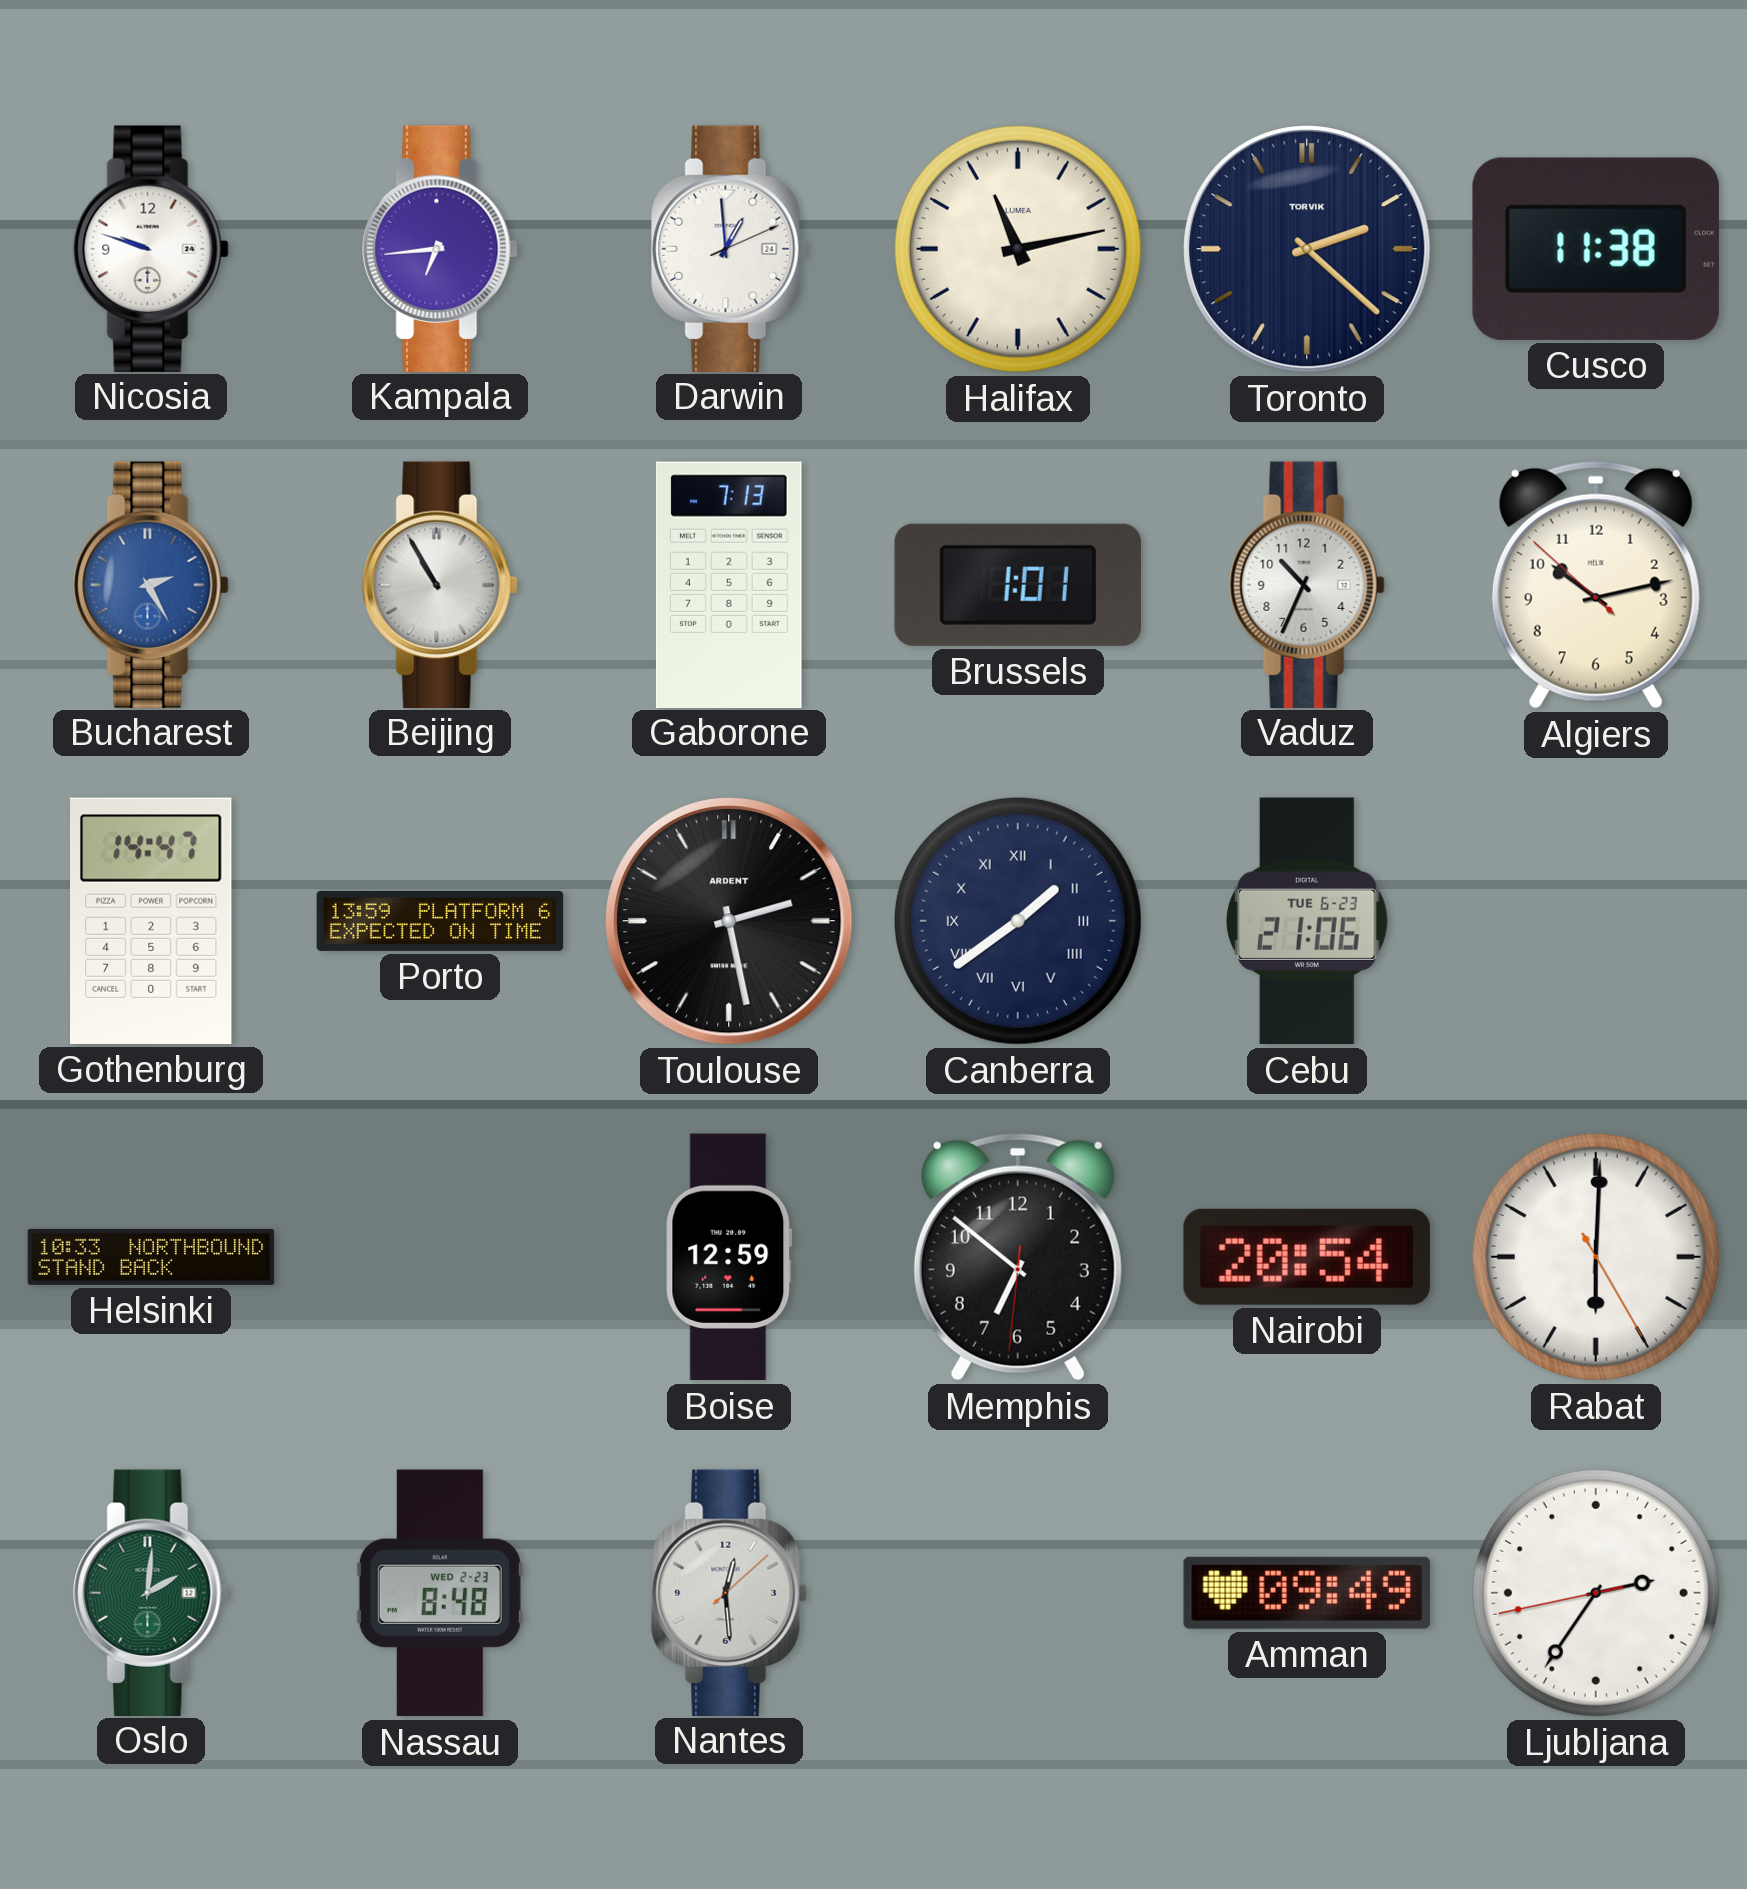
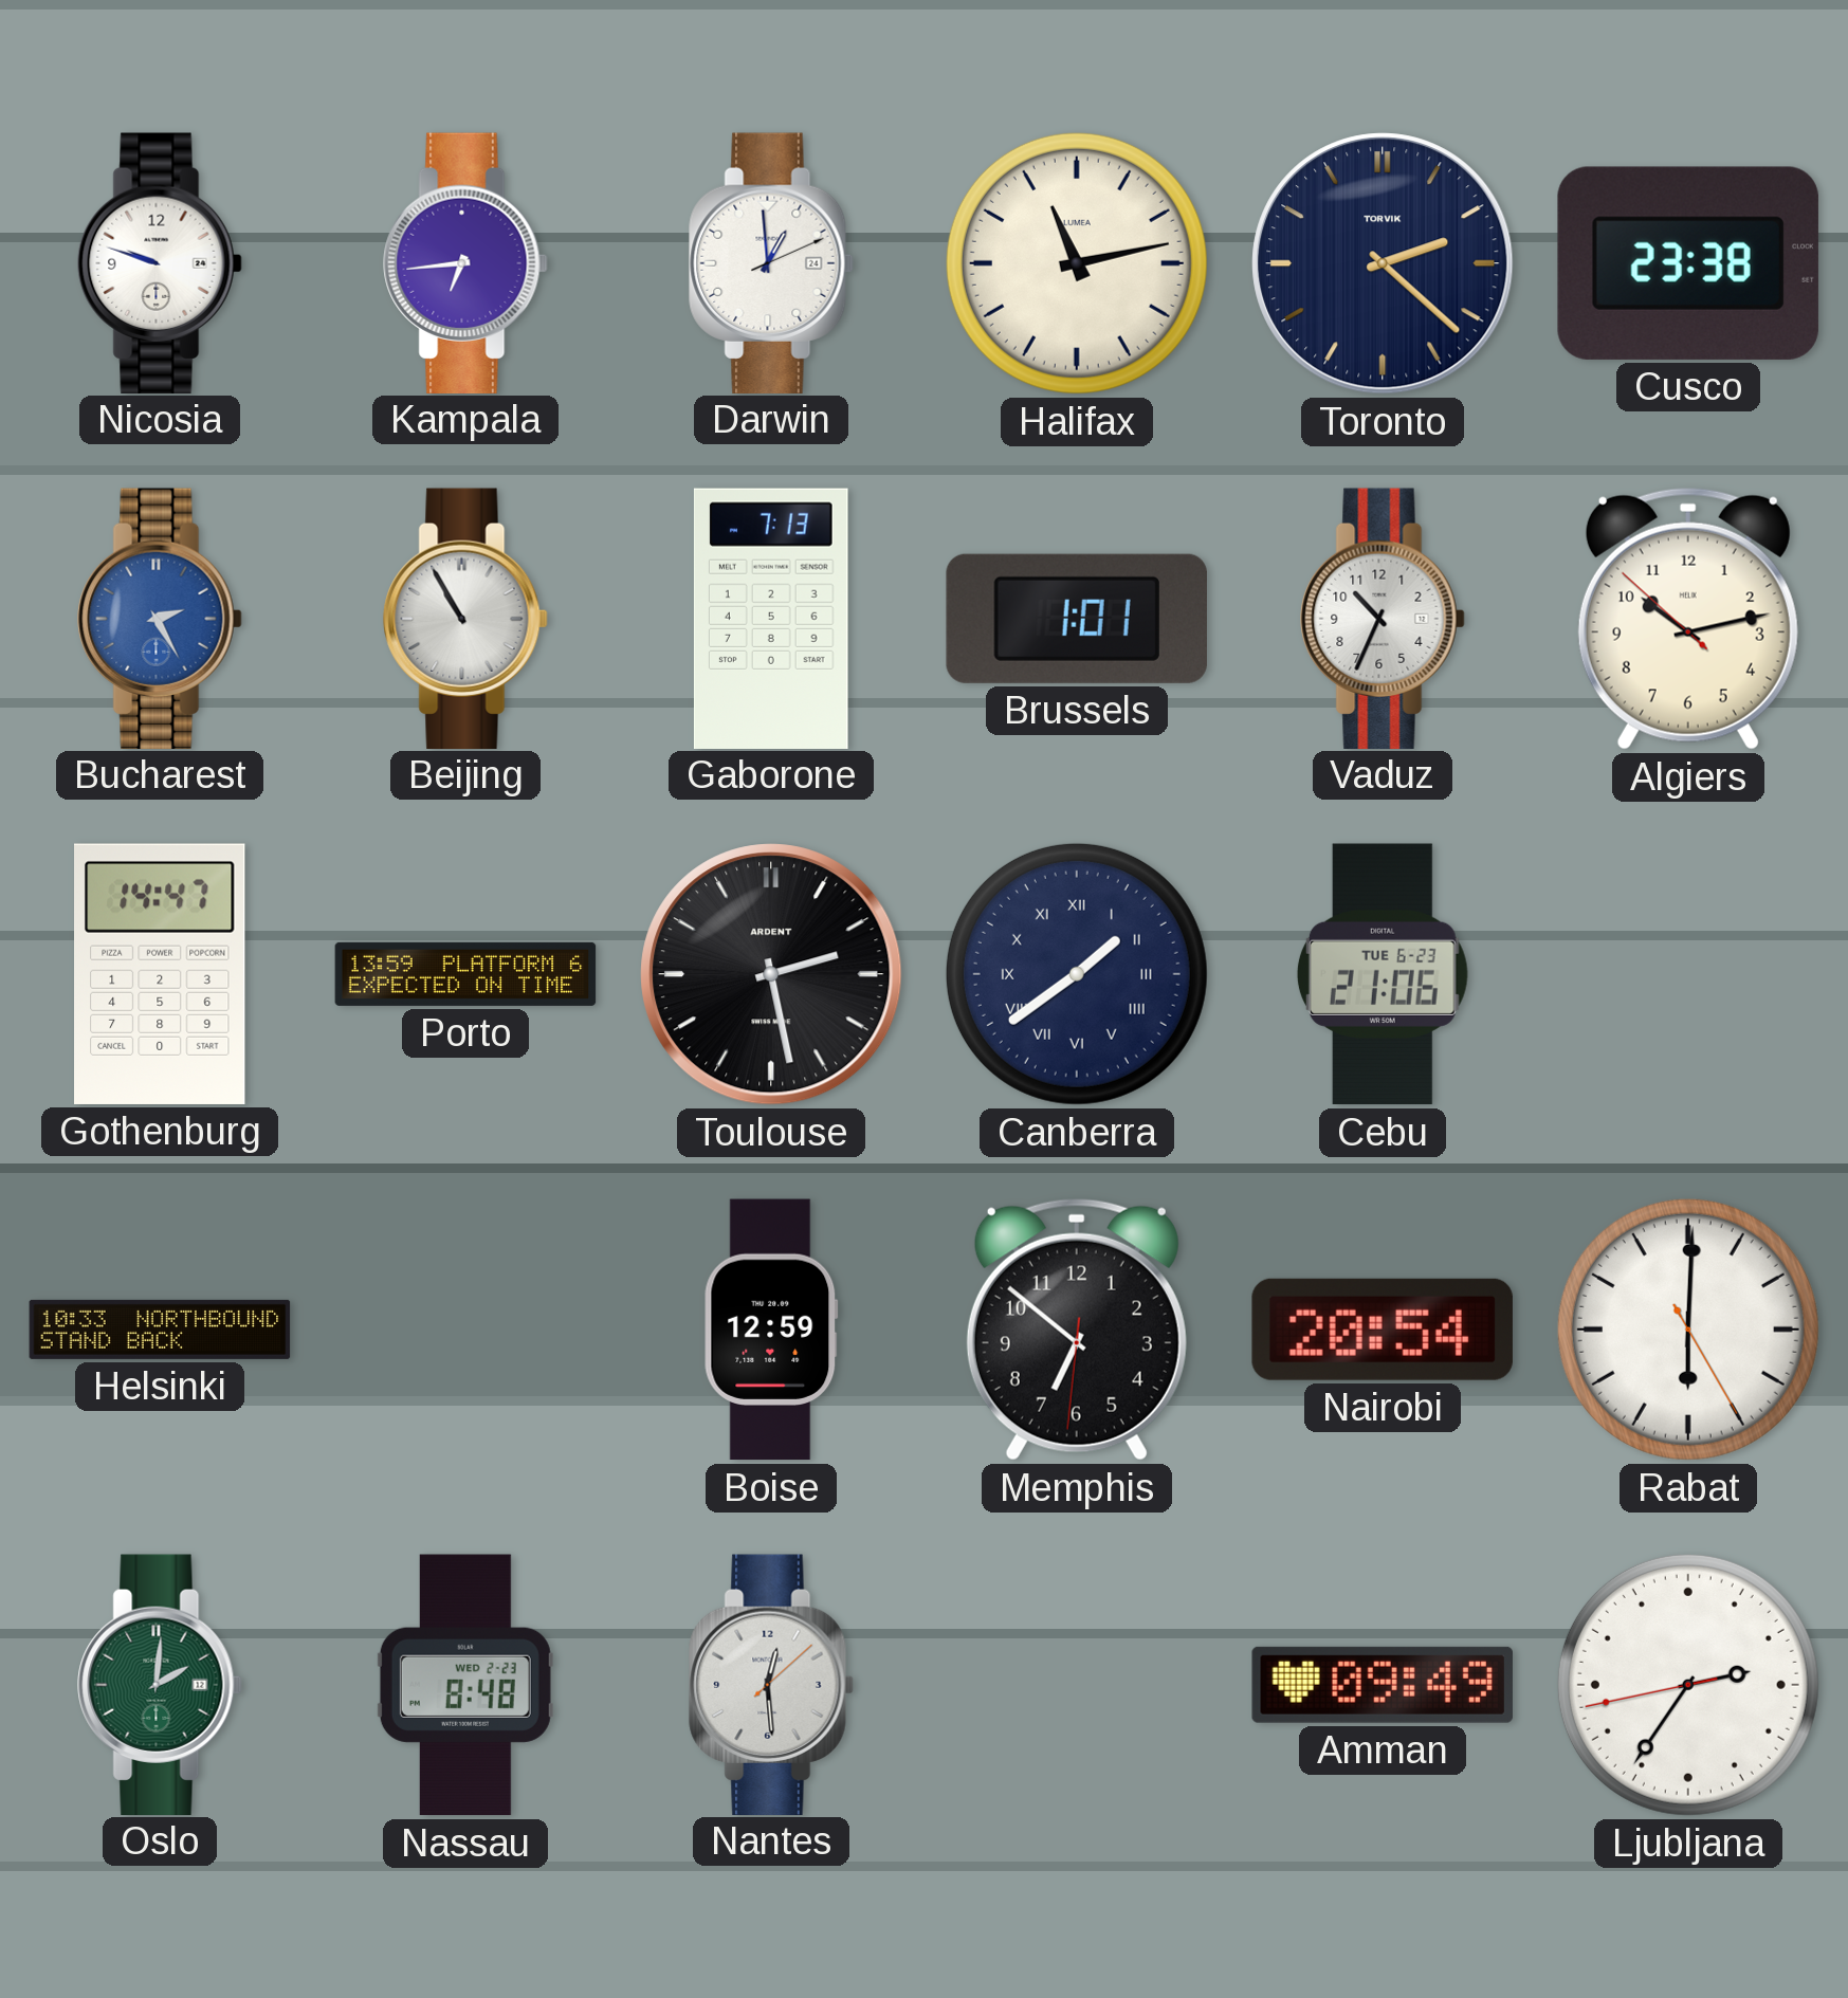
Cusco: 11:38 -> 23:38
